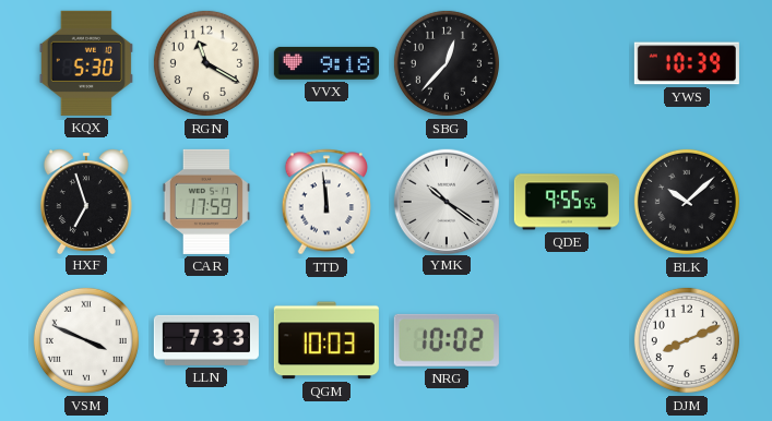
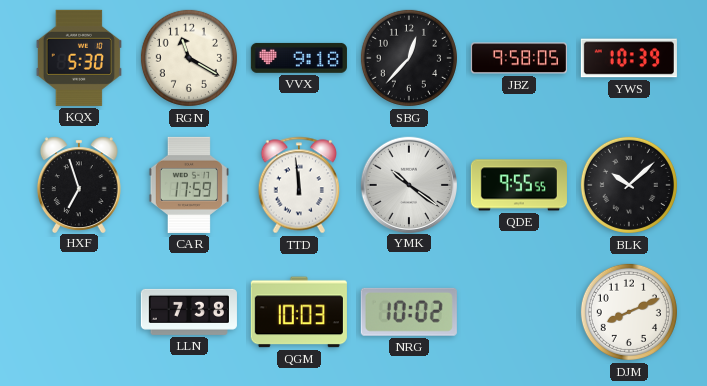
JBZ: none -> 9:58
VSM: 3:49 -> none
LLN: 7:33 -> 7:38
